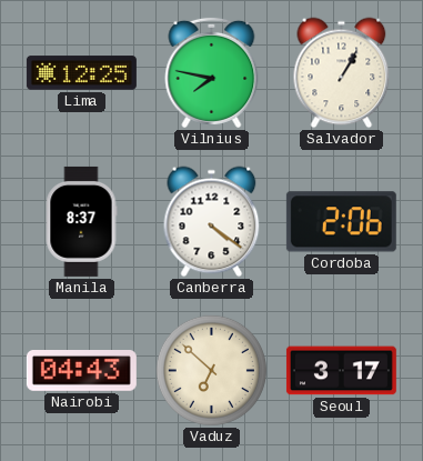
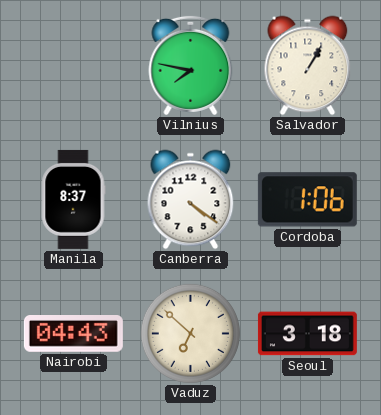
Lima: 12:25 -> none
Cordoba: 2:06 -> 1:06
Seoul: 3:17 -> 3:18
